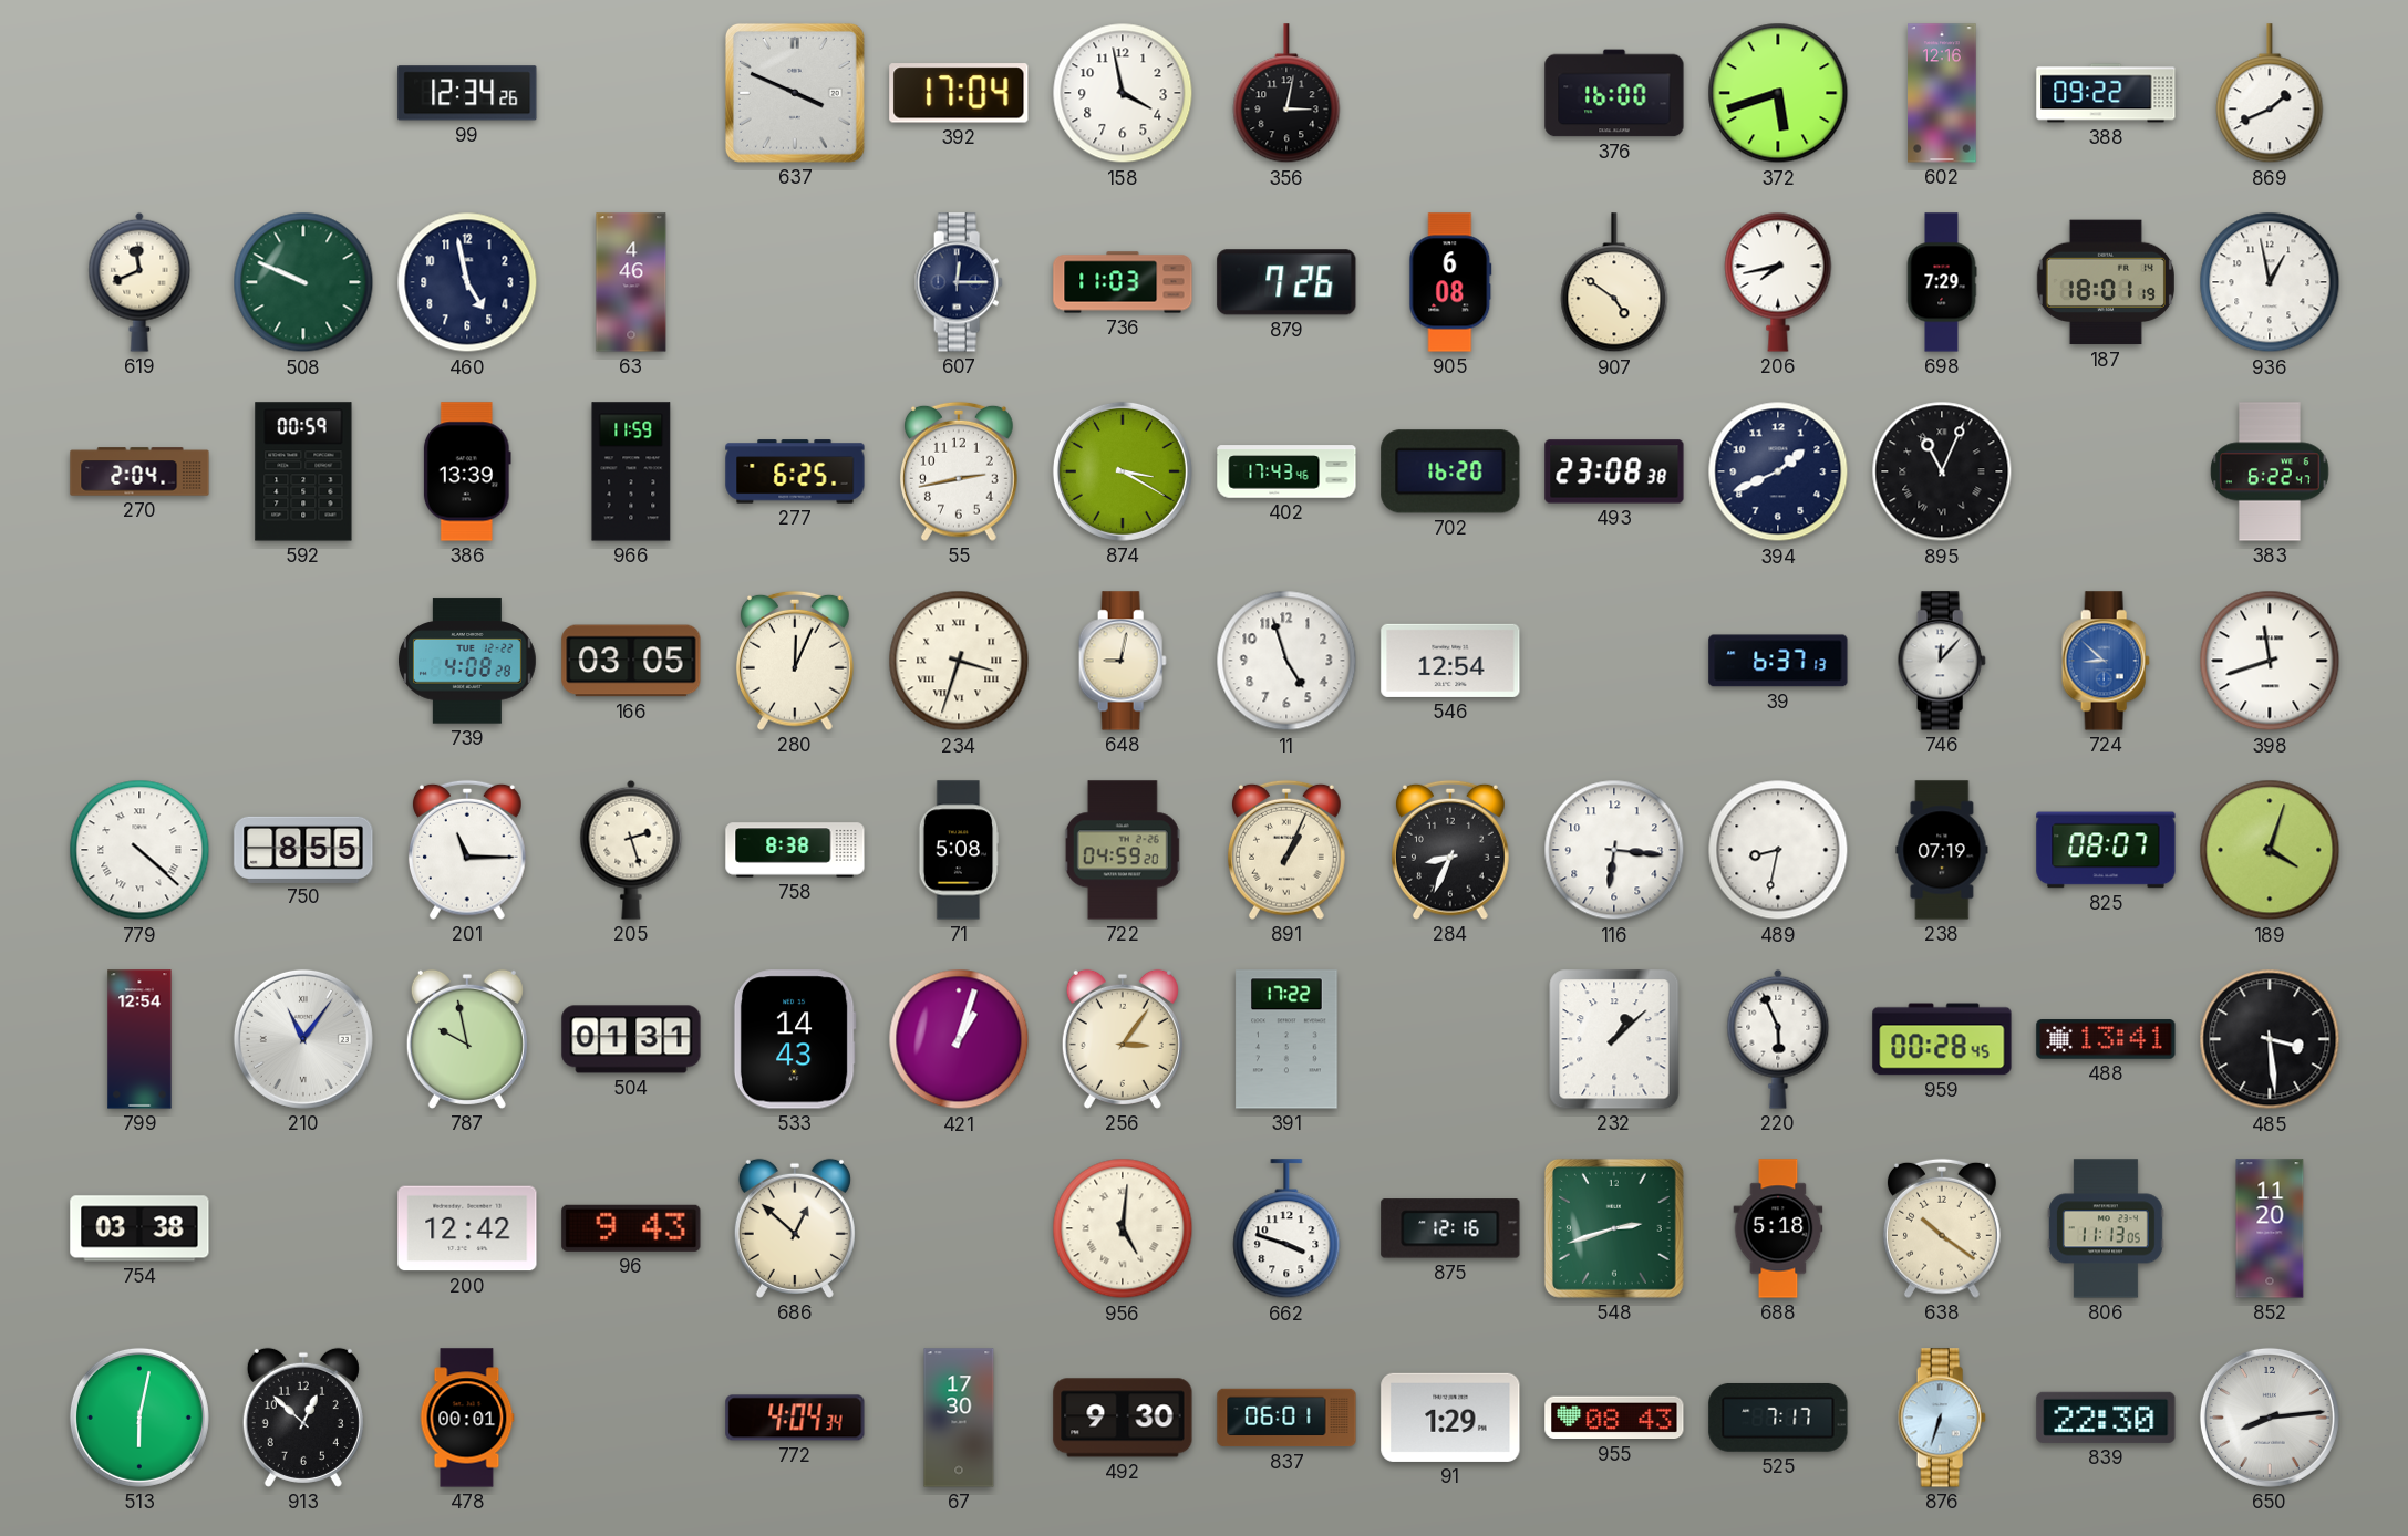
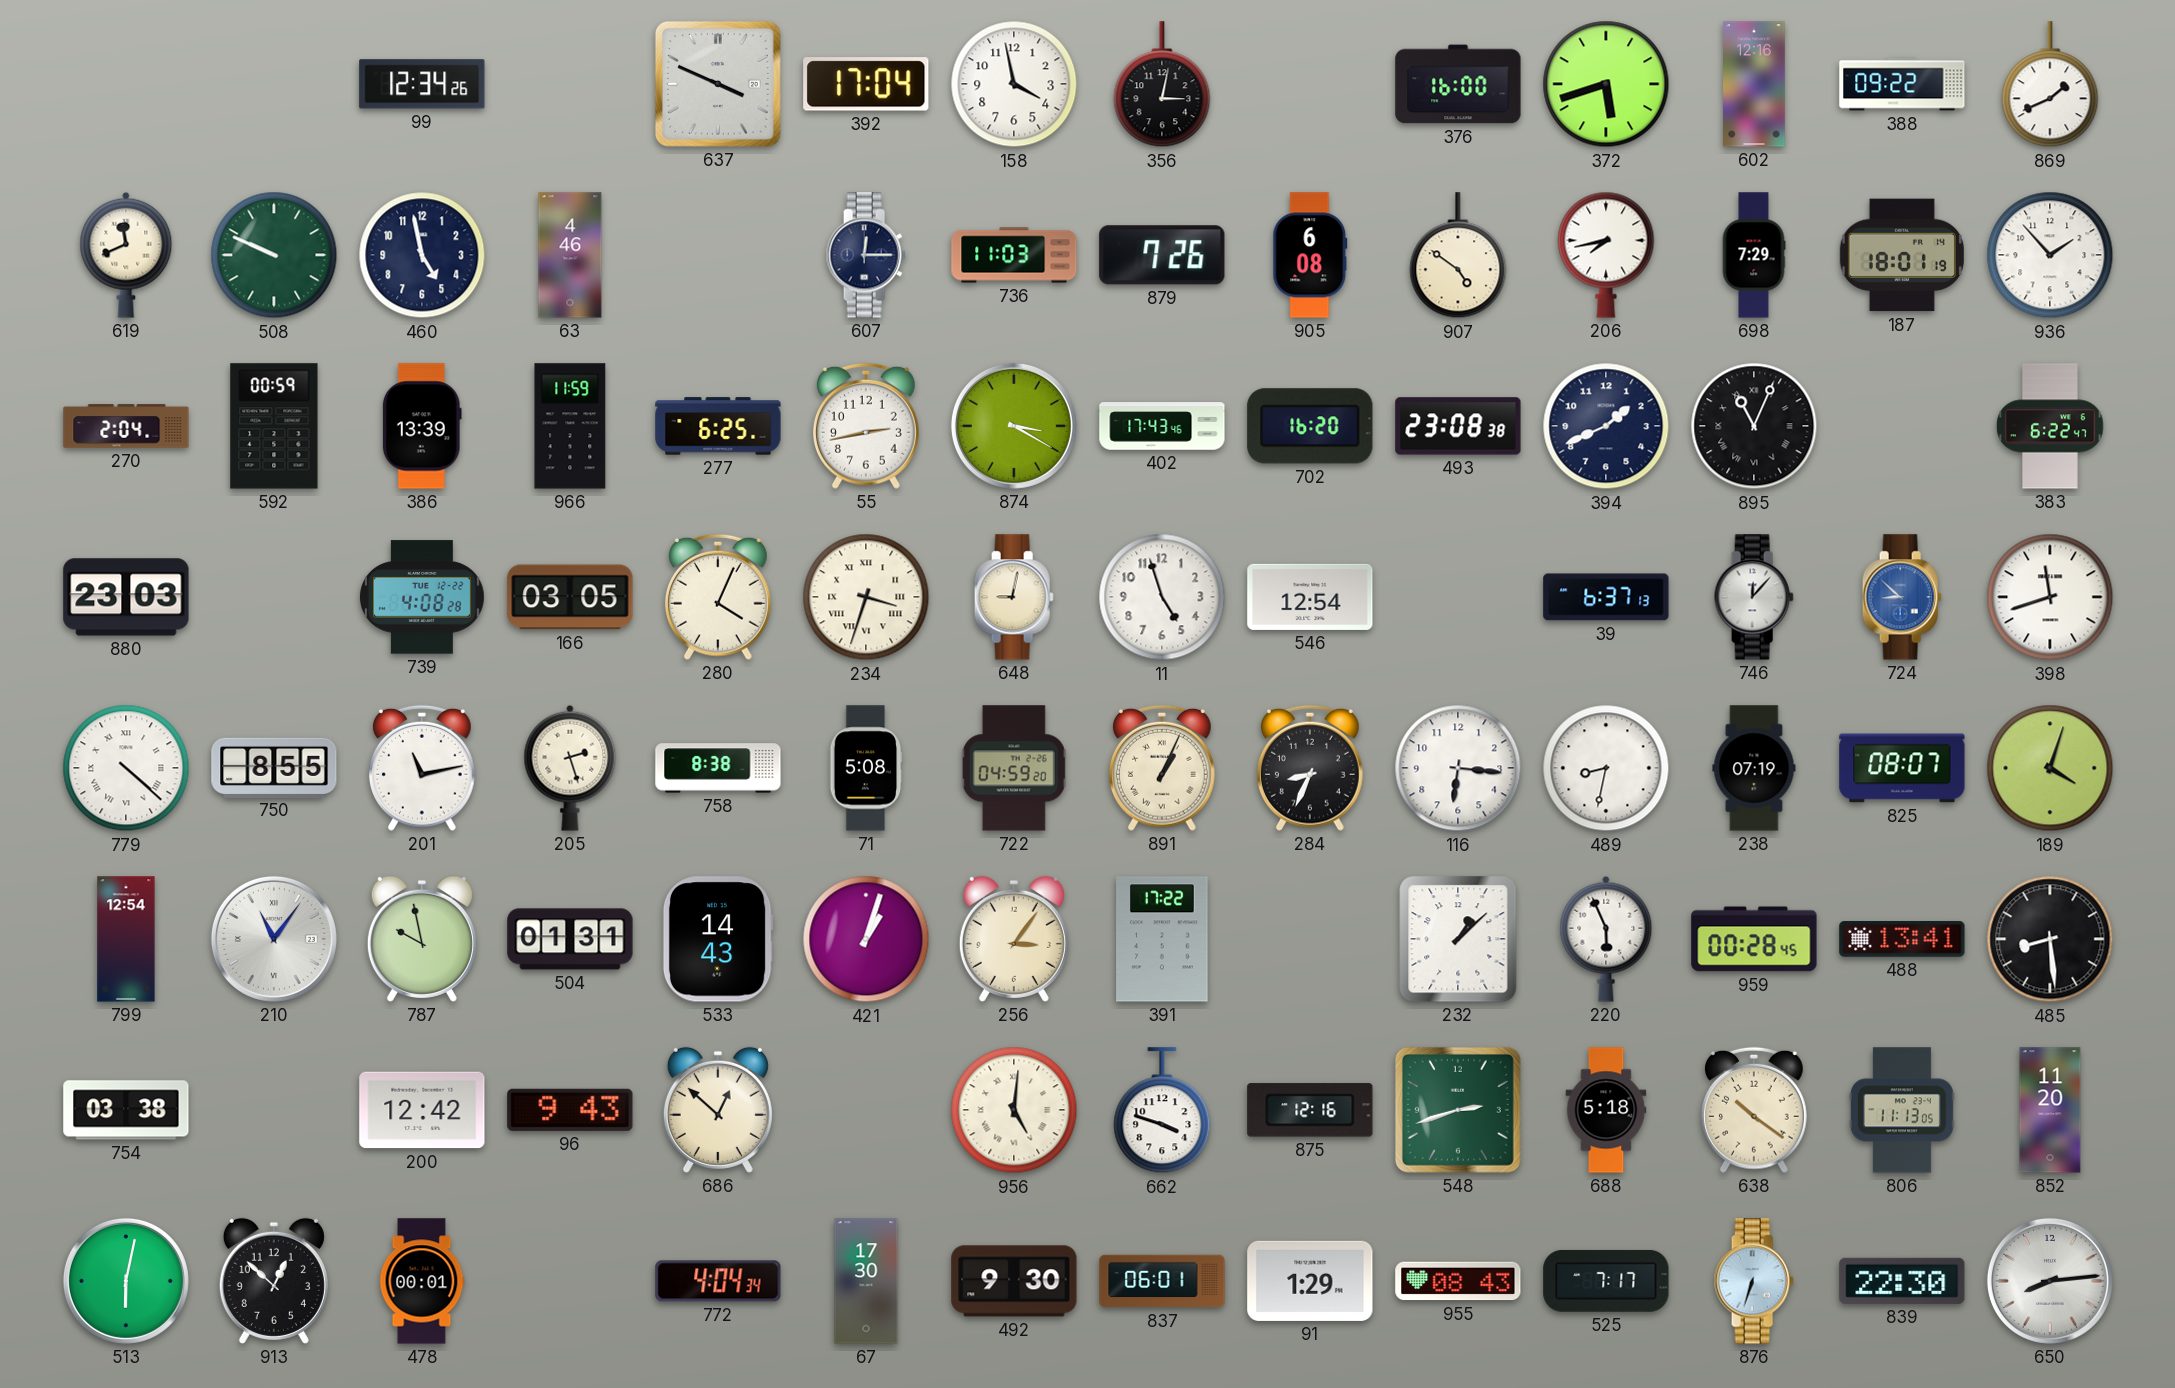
936: 12:58 -> 1:53
880: none -> 23:03
280: 12:04 -> 4:04
201: 11:15 -> 11:13
485: 3:29 -> 8:29
